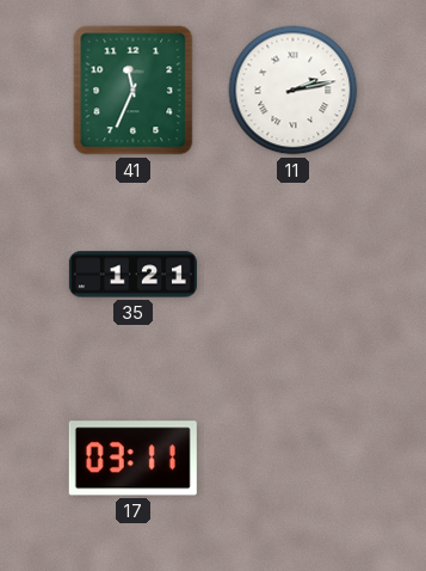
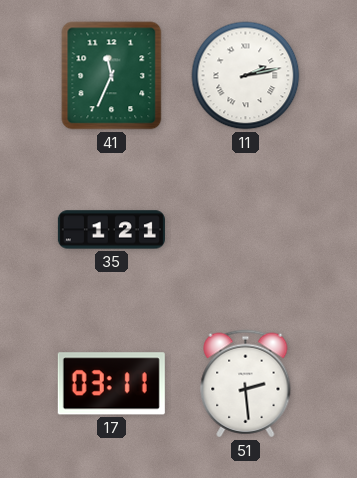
51: none -> 2:29
